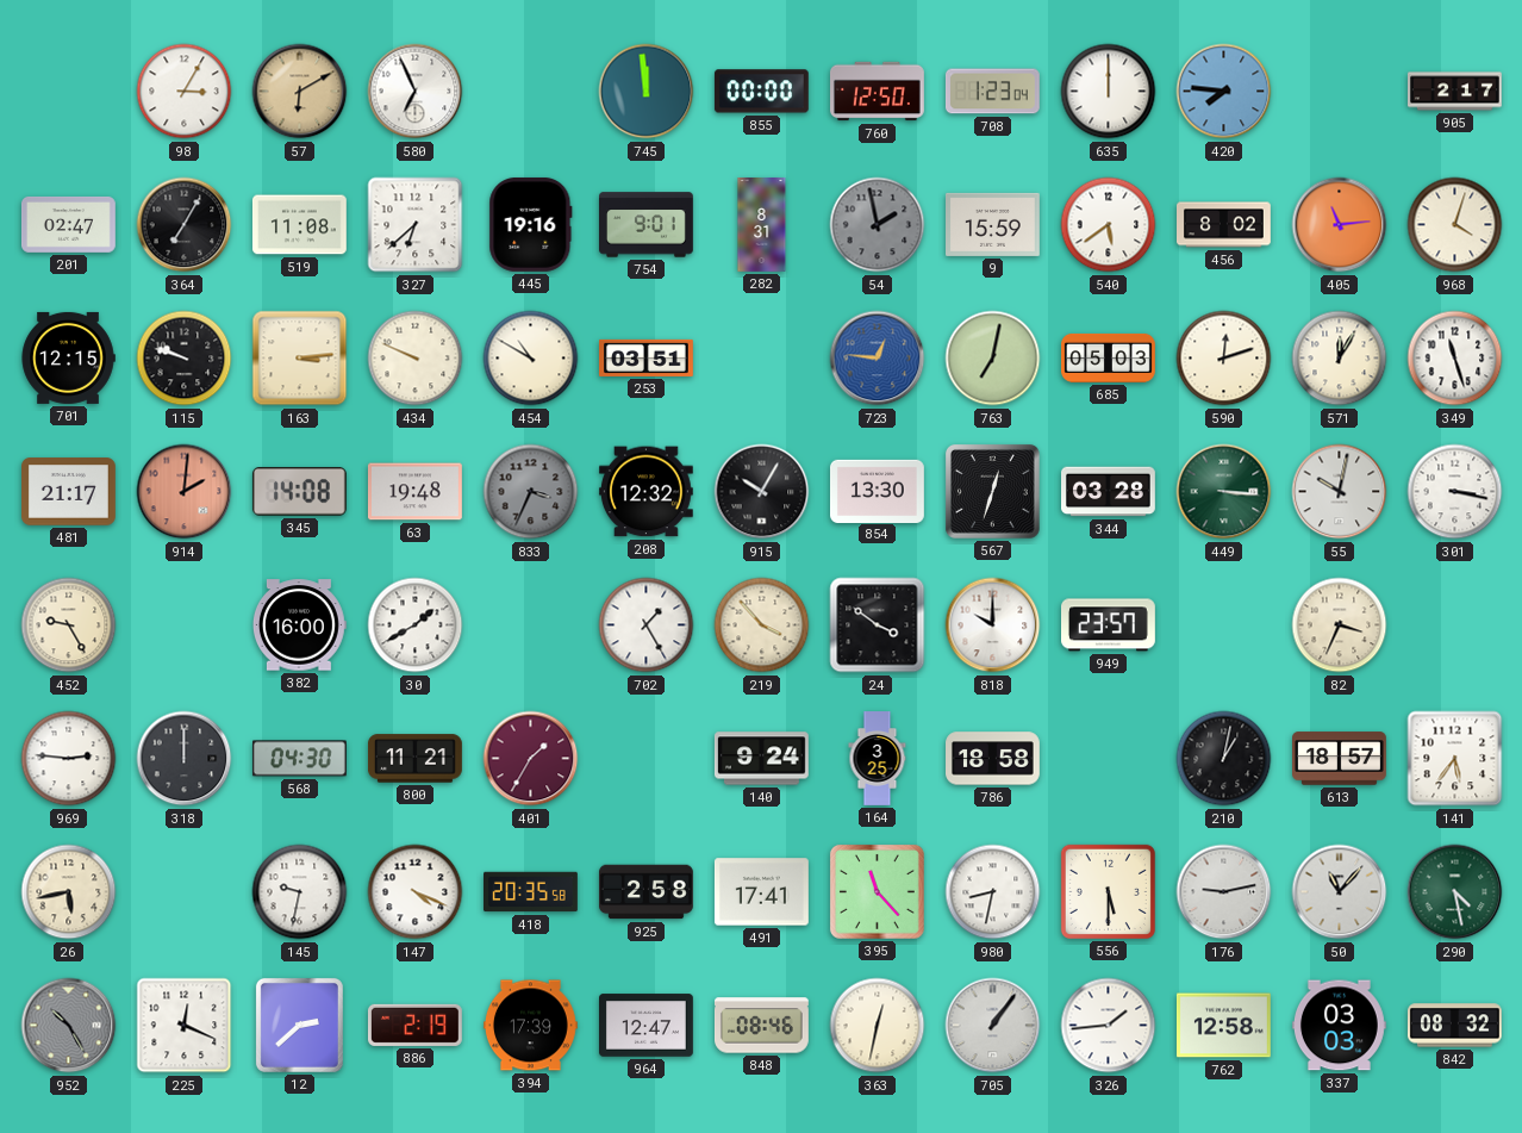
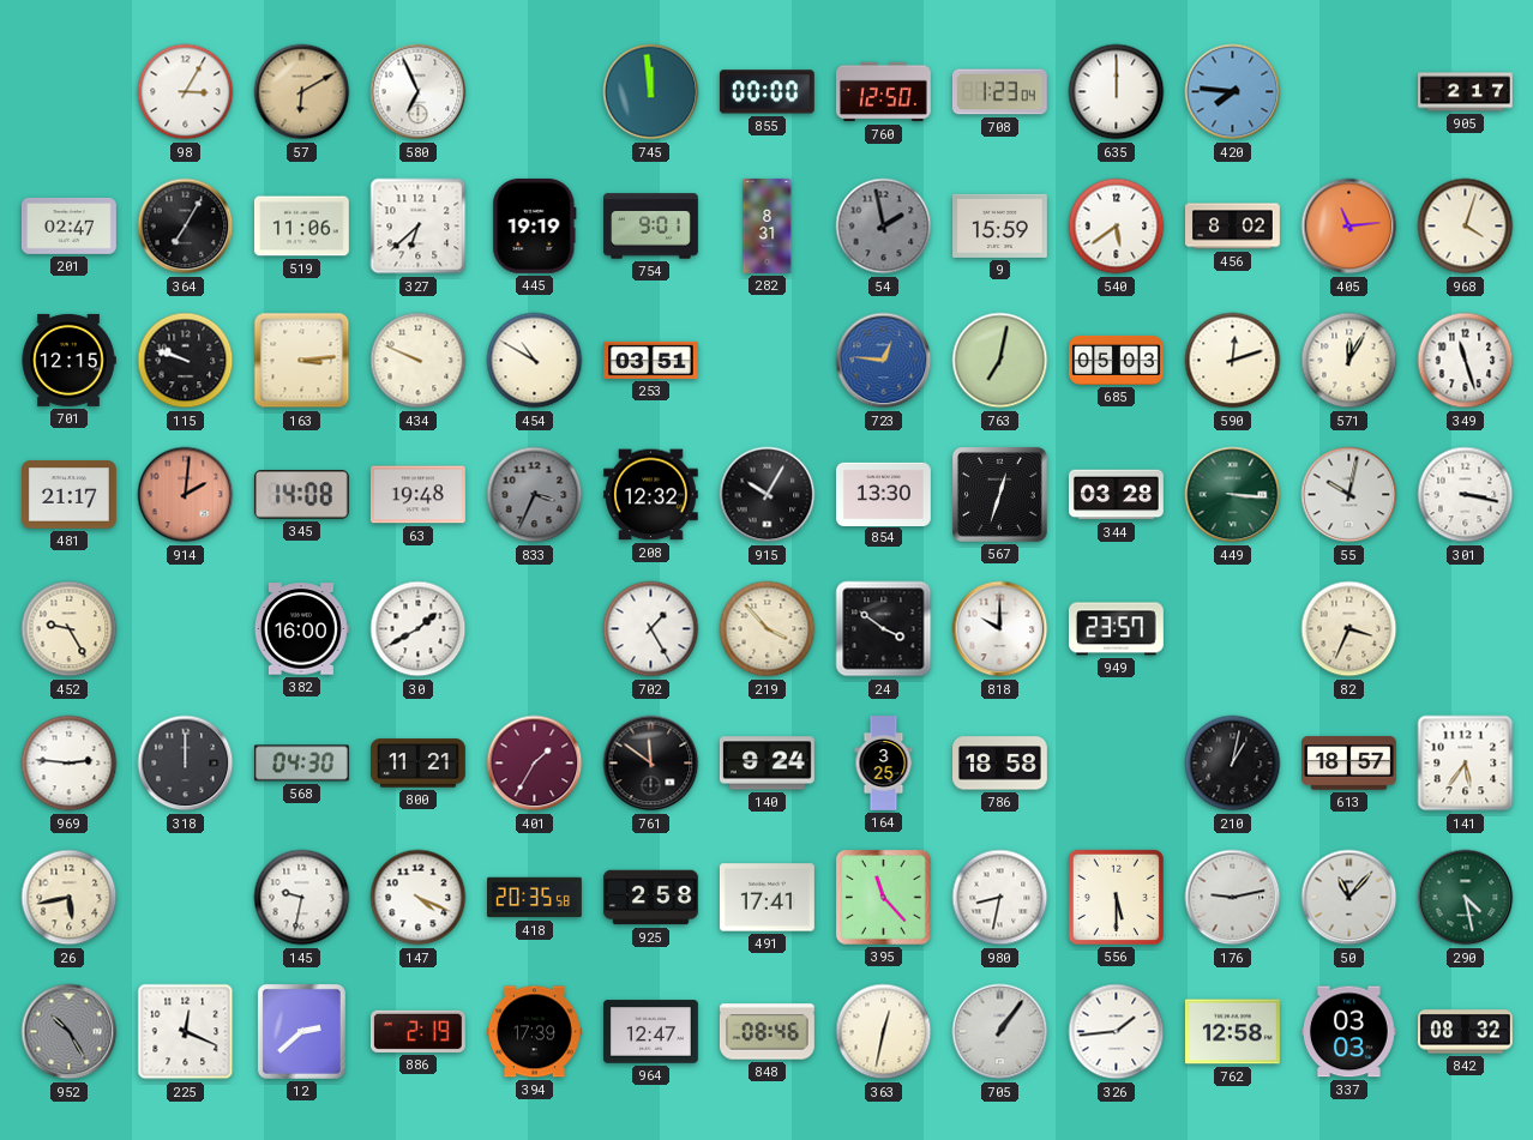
519: 11:08 -> 11:06
445: 19:16 -> 19:19
761: none -> 11:51
